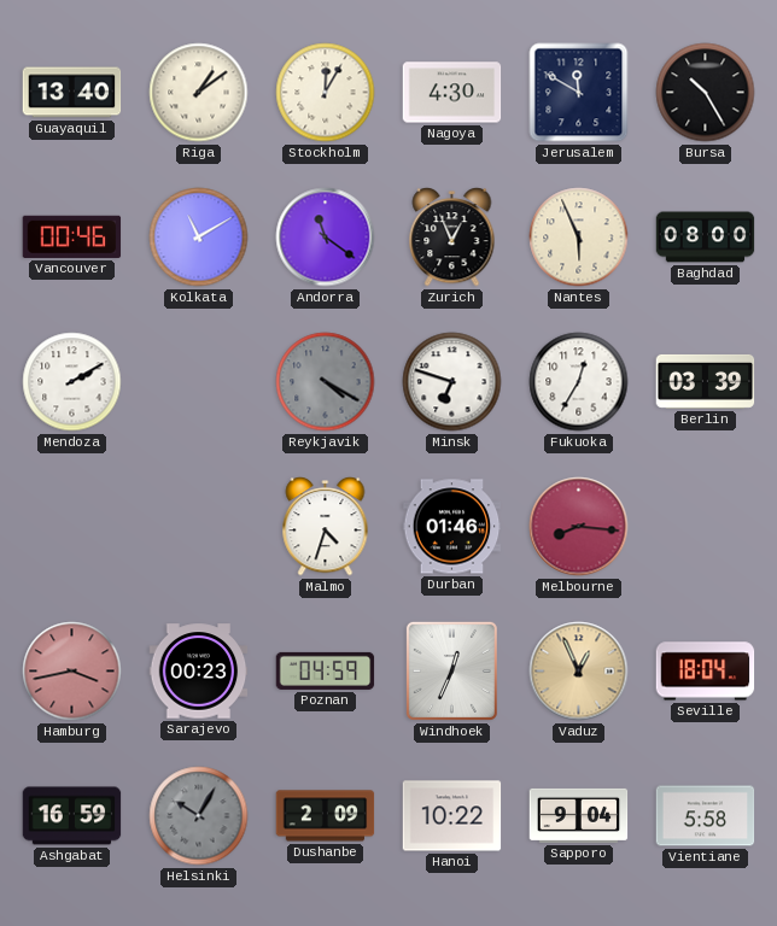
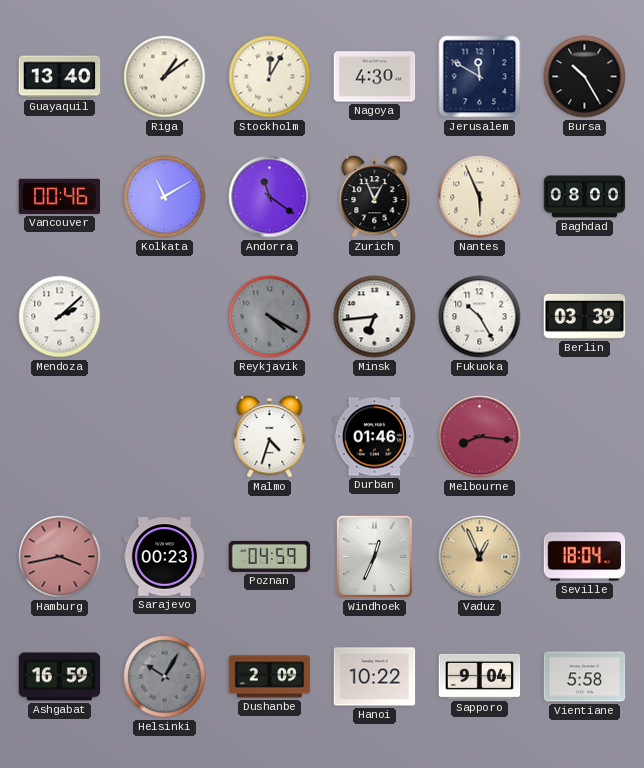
Mendoza: 2:10 -> 2:08
Minsk: 6:48 -> 6:44
Fukuoka: 12:35 -> 10:25
